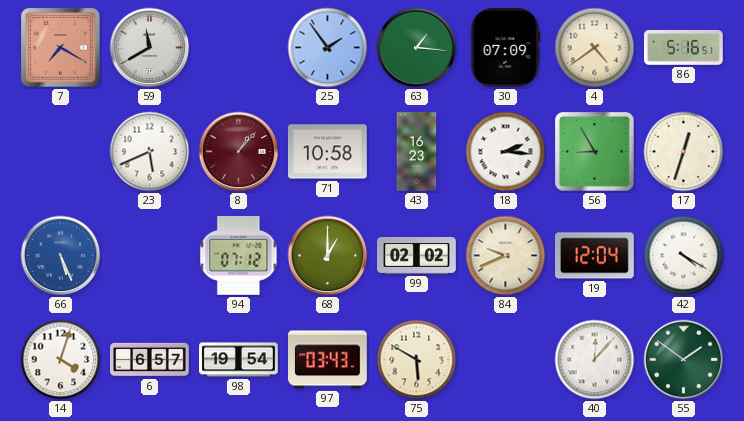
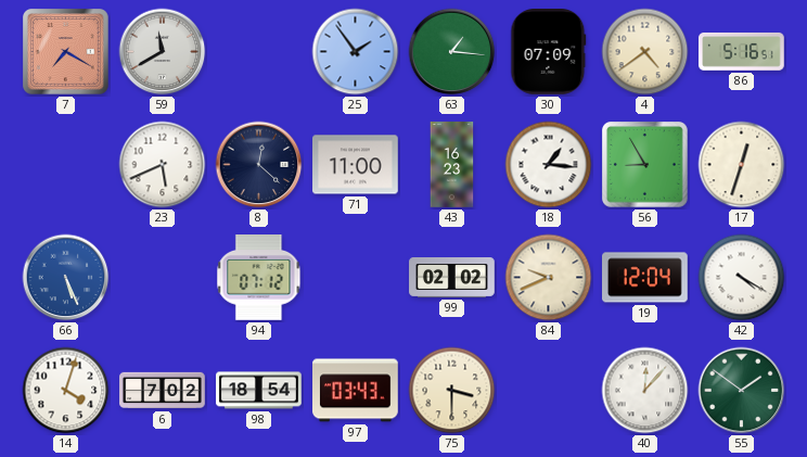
8: 1:07 -> 12:22
8 dial: burgundy -> navy
71: 10:58 -> 11:00
18: 2:16 -> 1:16
68: 1:00 -> none
6: 6:57 -> 7:02
98: 19:54 -> 18:54
75: 5:50 -> 3:30
